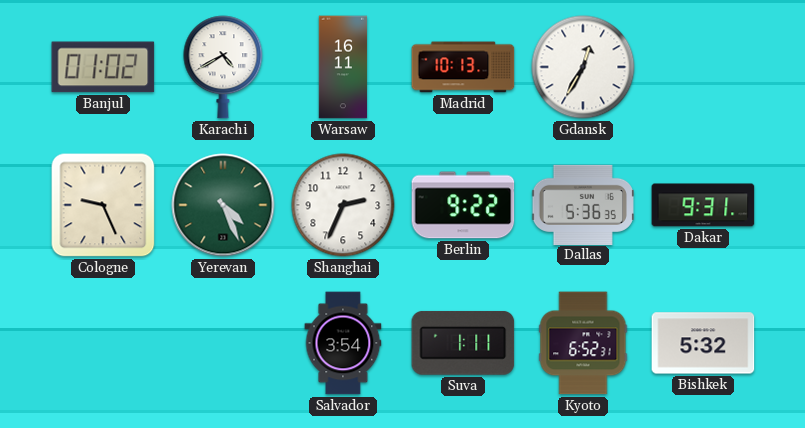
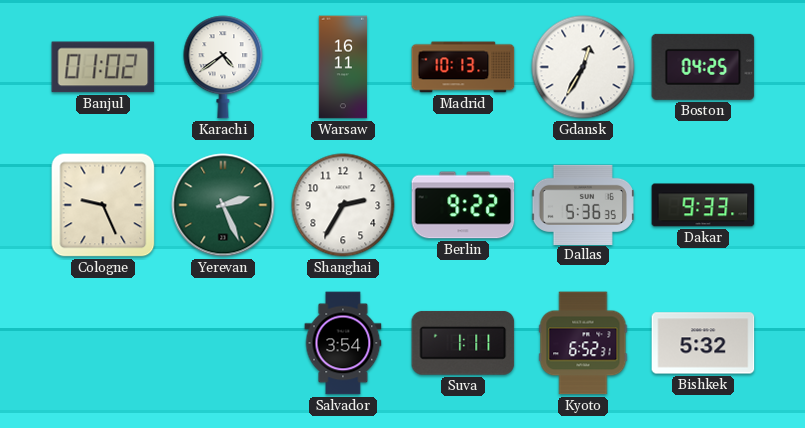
Karachi: 4:40 -> 4:39
Boston: none -> 04:25
Yerevan: 4:26 -> 2:26
Shanghai: 2:34 -> 2:35
Dakar: 9:31 -> 9:33
